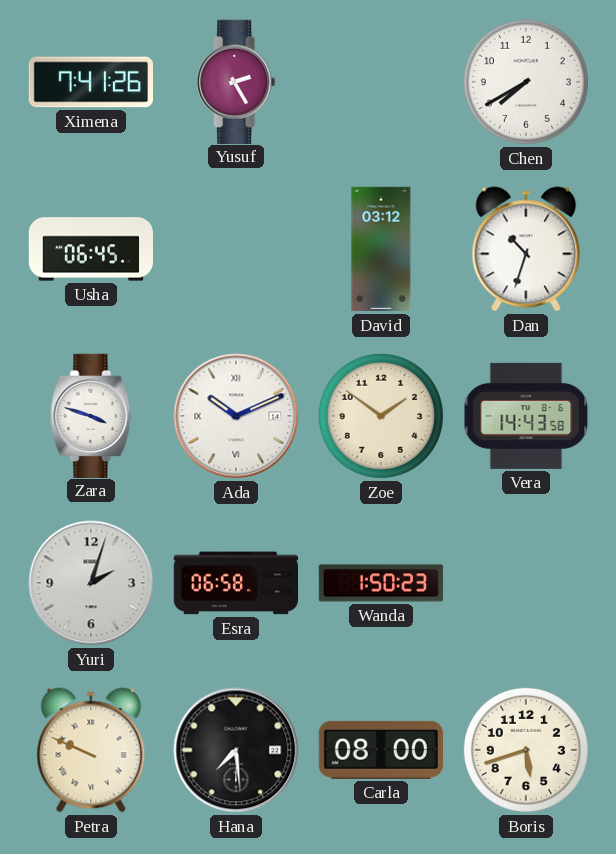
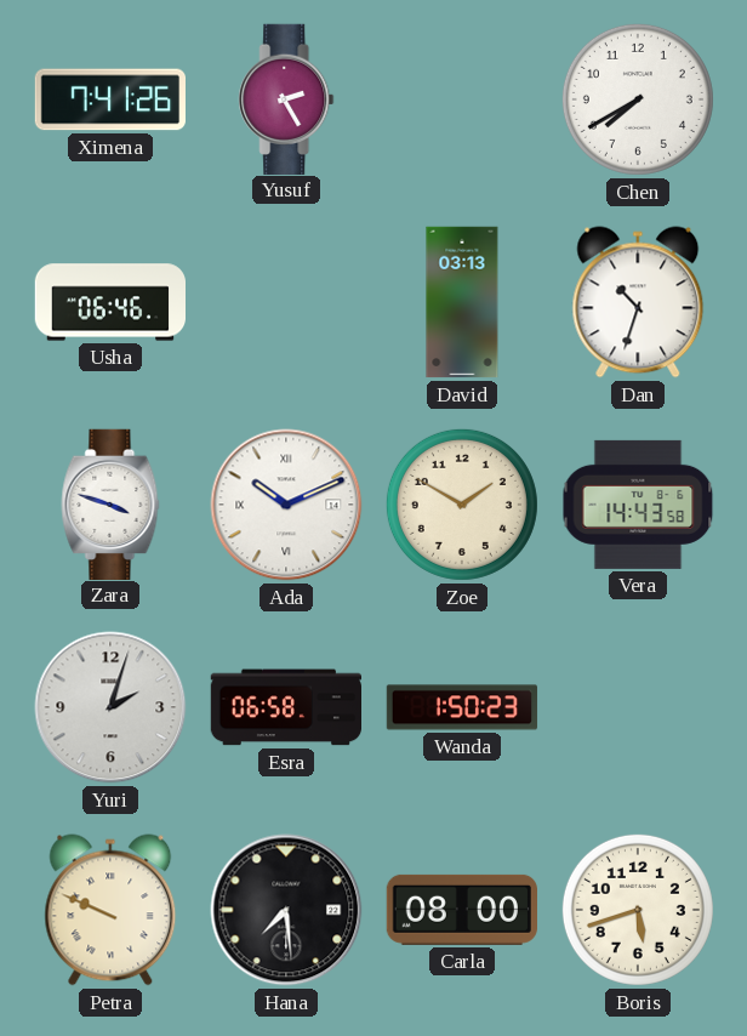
Usha: 06:45 -> 06:46
David: 03:12 -> 03:13
Zoe: 1:51 -> 1:50
